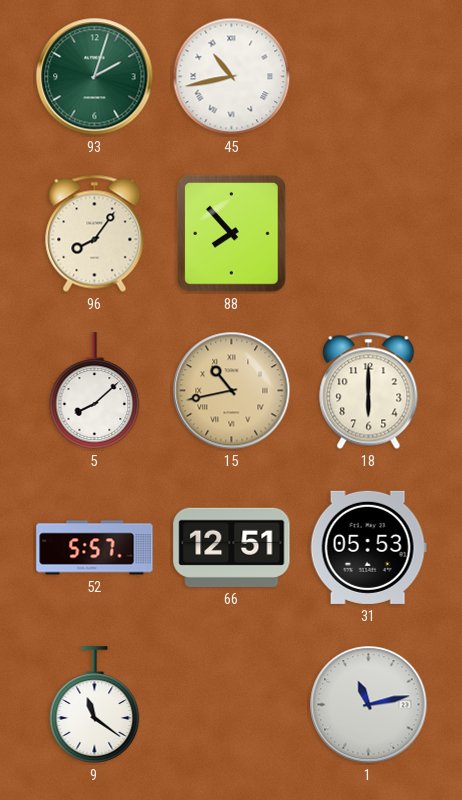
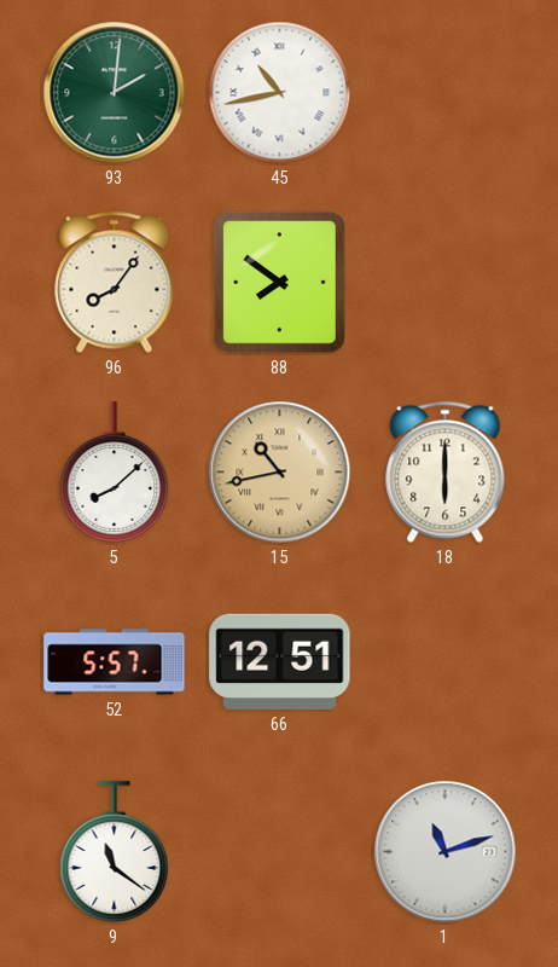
93: 2:03 -> 2:01
88: 7:53 -> 7:51
31: 05:53 -> none
1: 11:13 -> 11:12
